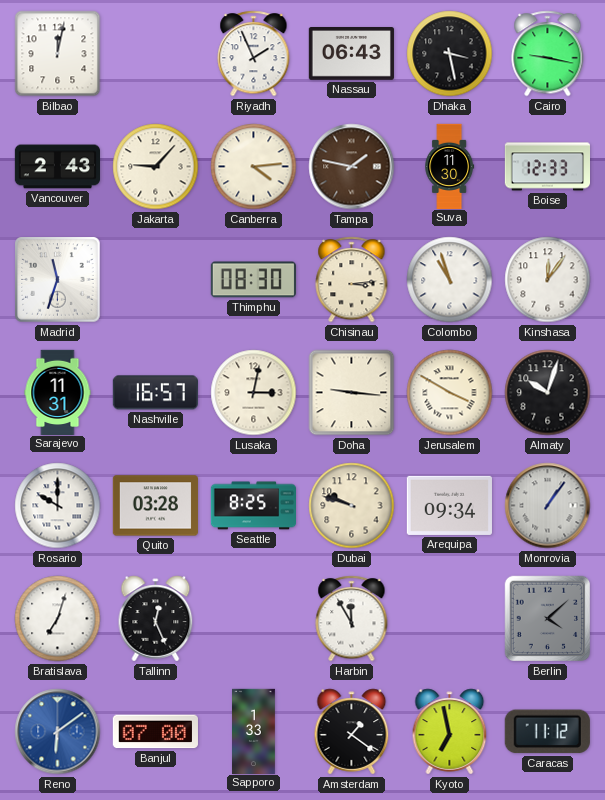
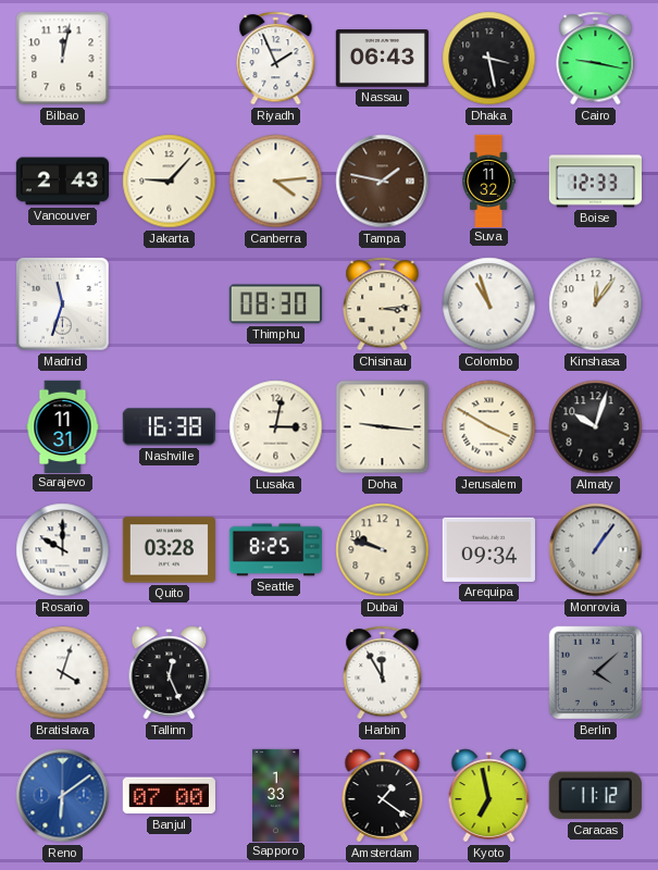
Suva: 11:30 -> 11:32
Nashville: 16:57 -> 16:38
Bratislava: 7:03 -> 4:03
